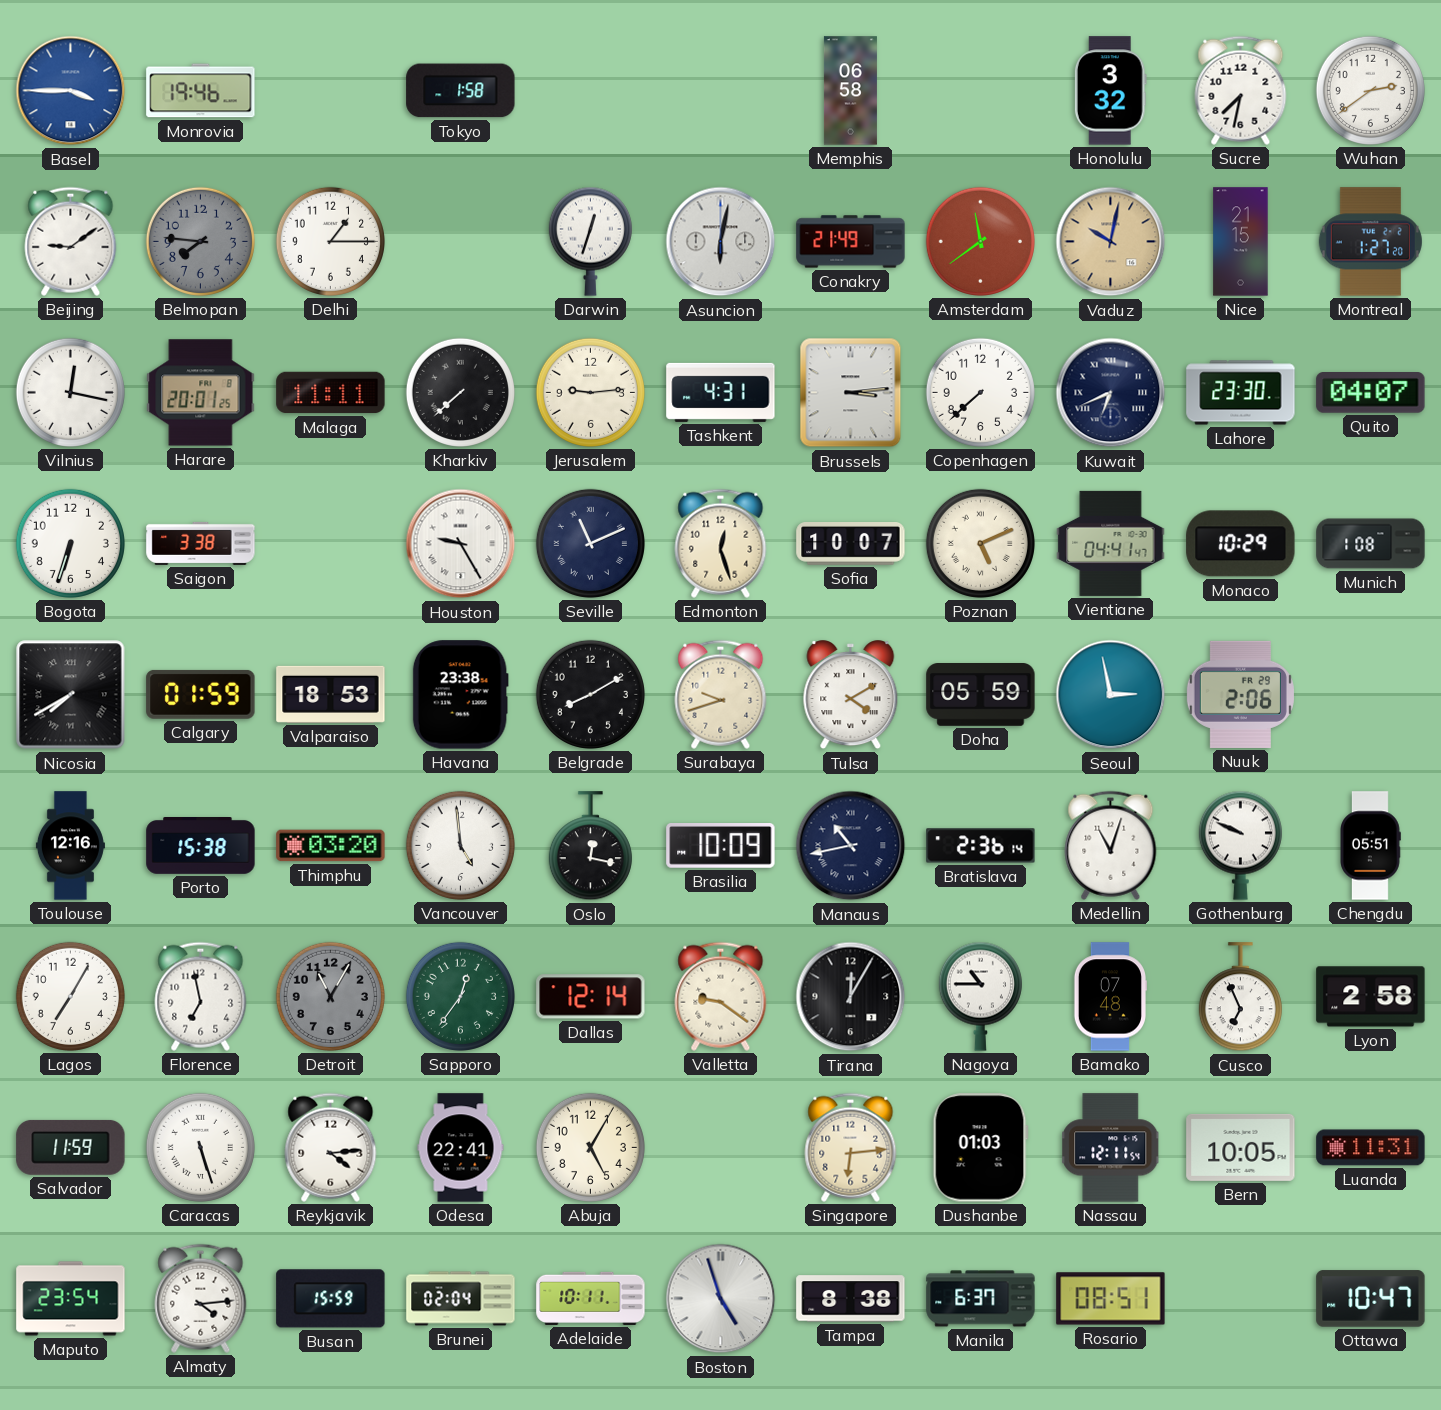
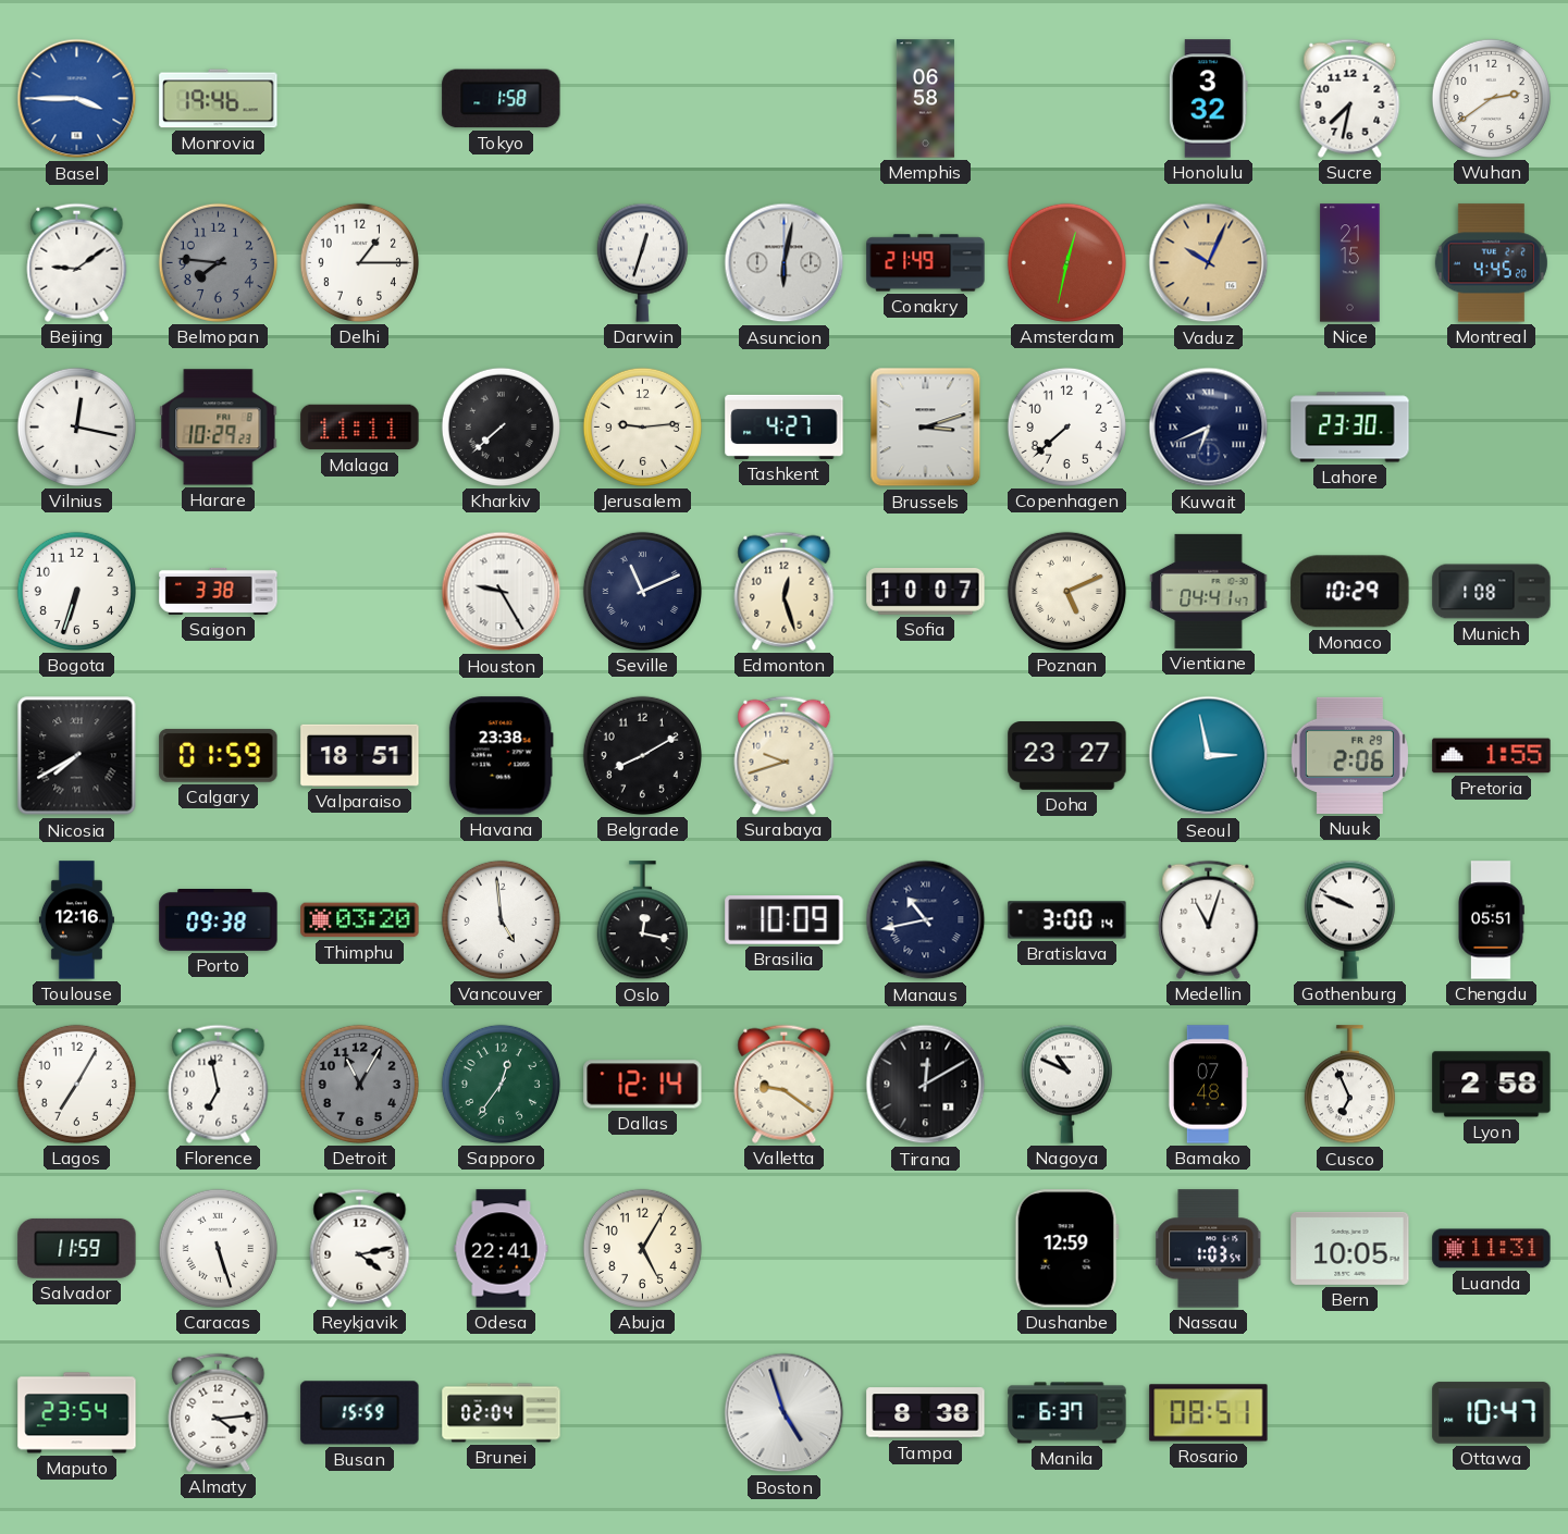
Amsterdam: 11:39 -> 12:32
Vaduz: 10:02 -> 10:04
Montreal: 1:27 -> 4:45
Harare: 20:01 -> 10:29
Tashkent: 4:31 -> 4:27
Brussels: 3:14 -> 3:12
Quito: 04:07 -> none
Valparaiso: 18:53 -> 18:51
Tulsa: 4:10 -> none
Doha: 05:59 -> 23:27
Pretoria: none -> 1:55
Porto: 15:38 -> 09:38
Bratislava: 2:36 -> 3:00
Tirana: 12:05 -> 12:10
Nagoya: 10:45 -> 10:49
Reykjavik: 4:14 -> 4:13
Singapore: 6:14 -> none
Dushanbe: 01:03 -> 12:59
Nassau: 12:11 -> 1:03
Adelaide: 10:11 -> none
